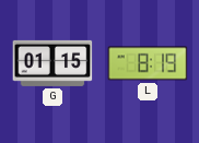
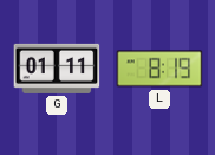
G: 01:15 -> 01:11
